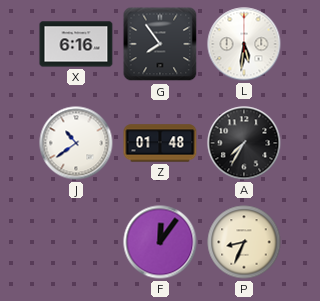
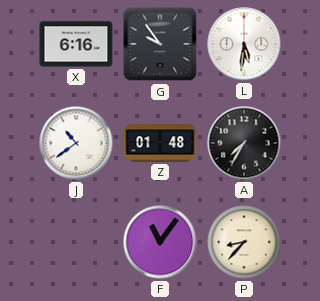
G: 7:54 -> 9:54
F: 12:06 -> 11:06
P: 8:34 -> 8:37
